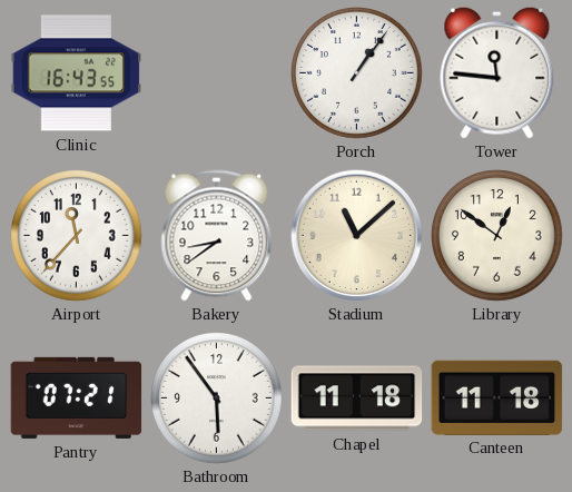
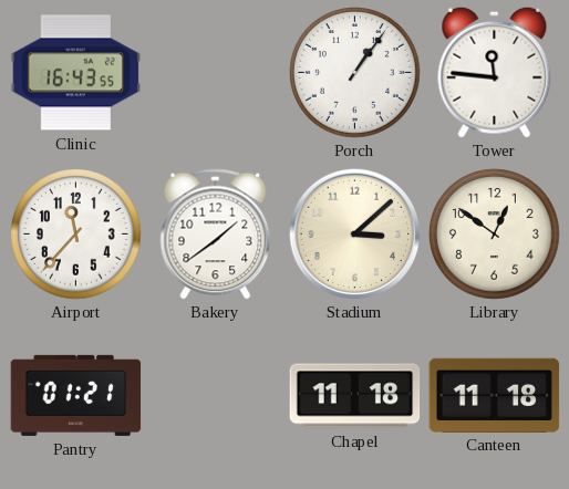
Bakery: 8:39 -> 1:39
Stadium: 11:08 -> 3:08
Pantry: 07:21 -> 01:21
Bathroom: 5:54 -> none
